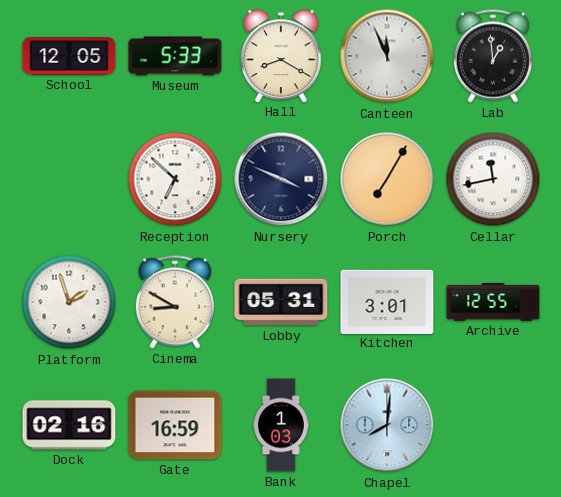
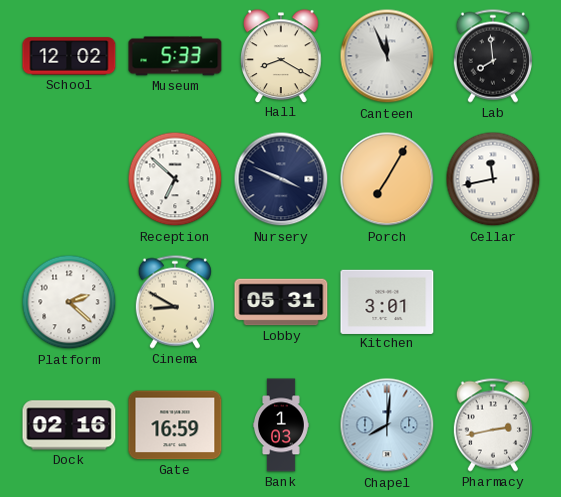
School: 12:05 -> 12:02
Lab: 12:59 -> 7:59
Platform: 1:57 -> 2:22
Archive: 12:55 -> none
Pharmacy: none -> 2:43
